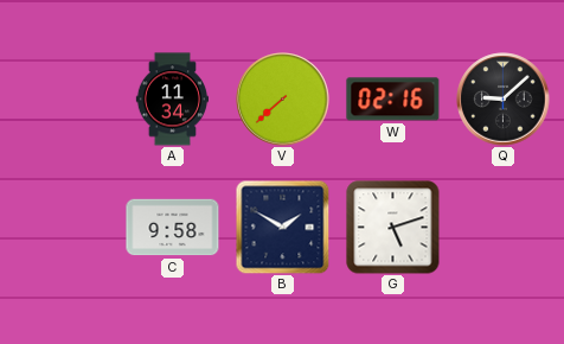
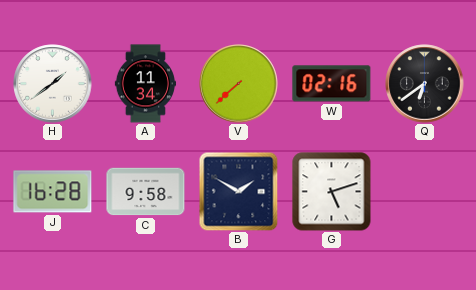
H: none -> 1:39
Q: 9:08 -> 6:39
J: none -> 16:28
